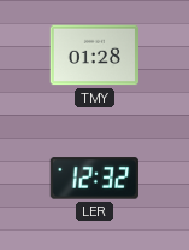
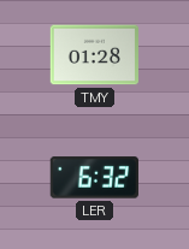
LER: 12:32 -> 6:32
